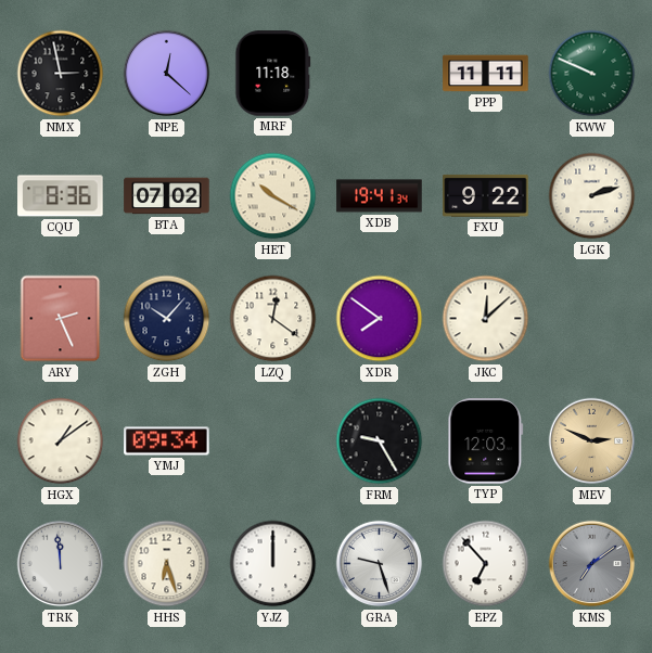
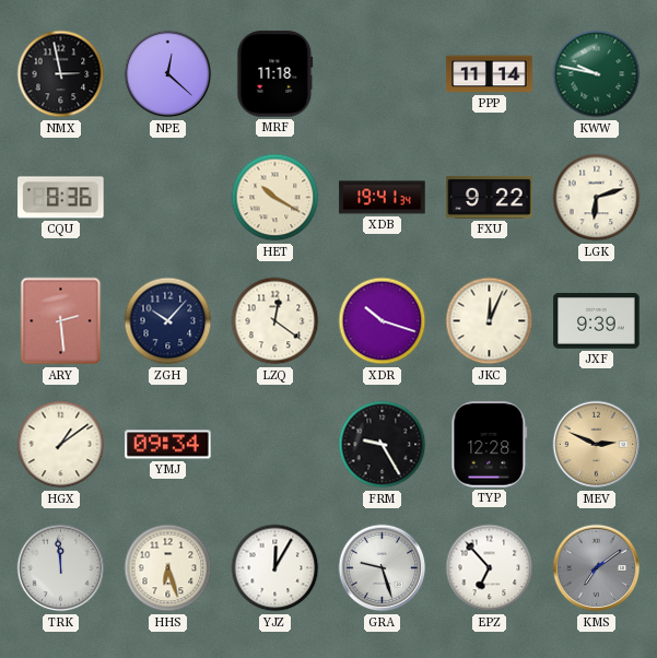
PPP: 11:11 -> 11:14
KWW: 9:49 -> 9:47
BTA: 07:02 -> none
LGK: 2:12 -> 6:12
ARY: 2:26 -> 2:29
XDR: 7:51 -> 10:18
JKC: 12:08 -> 12:04
JXF: none -> 9:39
TYP: 12:03 -> 12:28
YJZ: 12:00 -> 12:05
